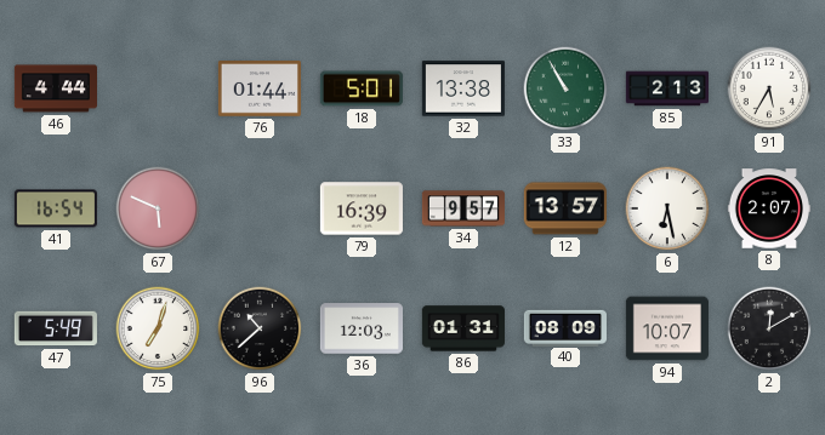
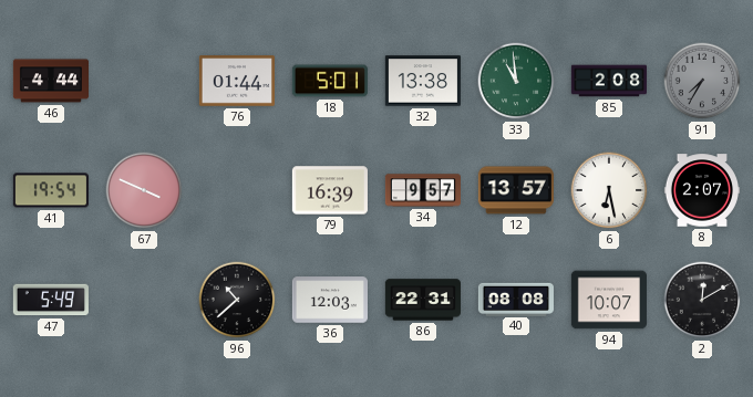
33: 10:55 -> 10:59
85: 2:13 -> 2:08
91: 5:35 -> 7:35
91 dial: white -> grey
41: 16:54 -> 19:54
67: 5:49 -> 3:49
75: 7:03 -> none
86: 01:31 -> 22:31
40: 08:09 -> 08:08
